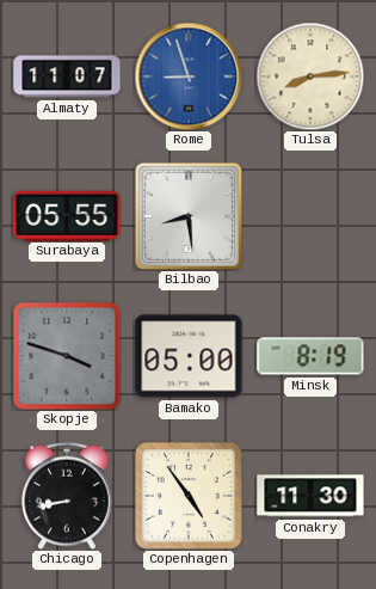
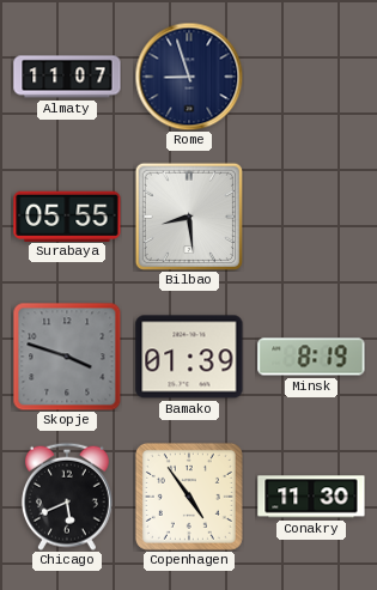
Rome dial: blue -> navy
Tulsa: 8:14 -> none
Bamako: 05:00 -> 01:39
Chicago: 8:43 -> 5:41
